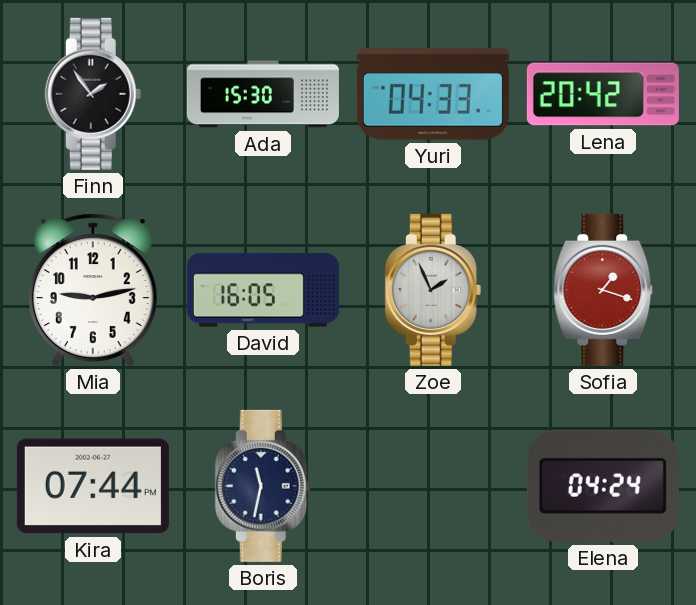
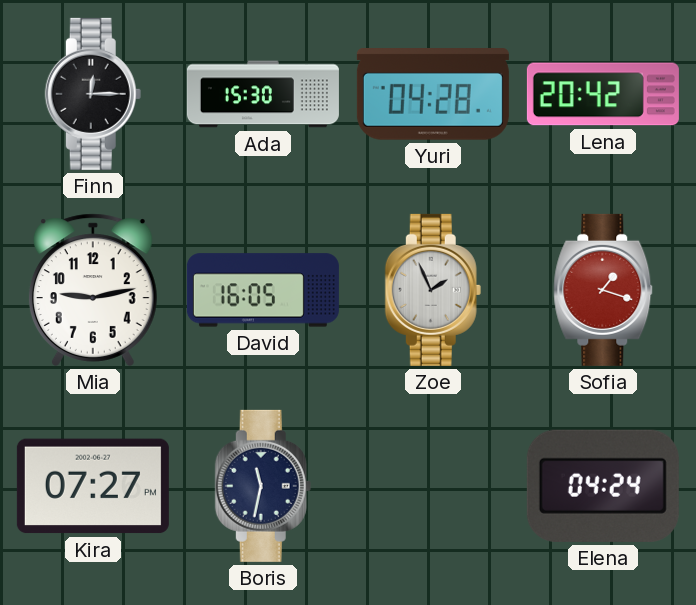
Finn: 1:54 -> 12:15
Yuri: 04:33 -> 04:28
Kira: 07:44 -> 07:27
